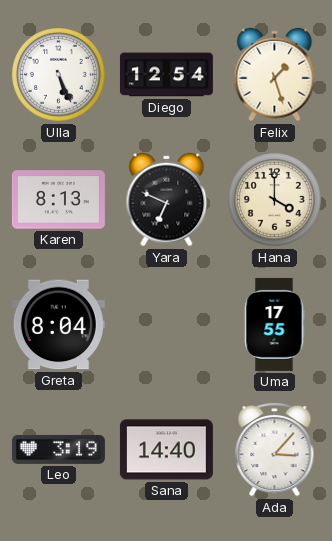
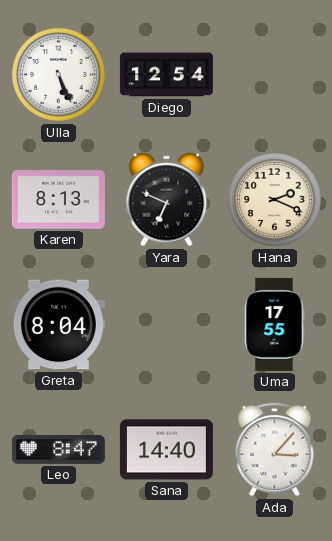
Felix: 1:27 -> none
Hana: 4:00 -> 2:19
Leo: 3:19 -> 8:47
